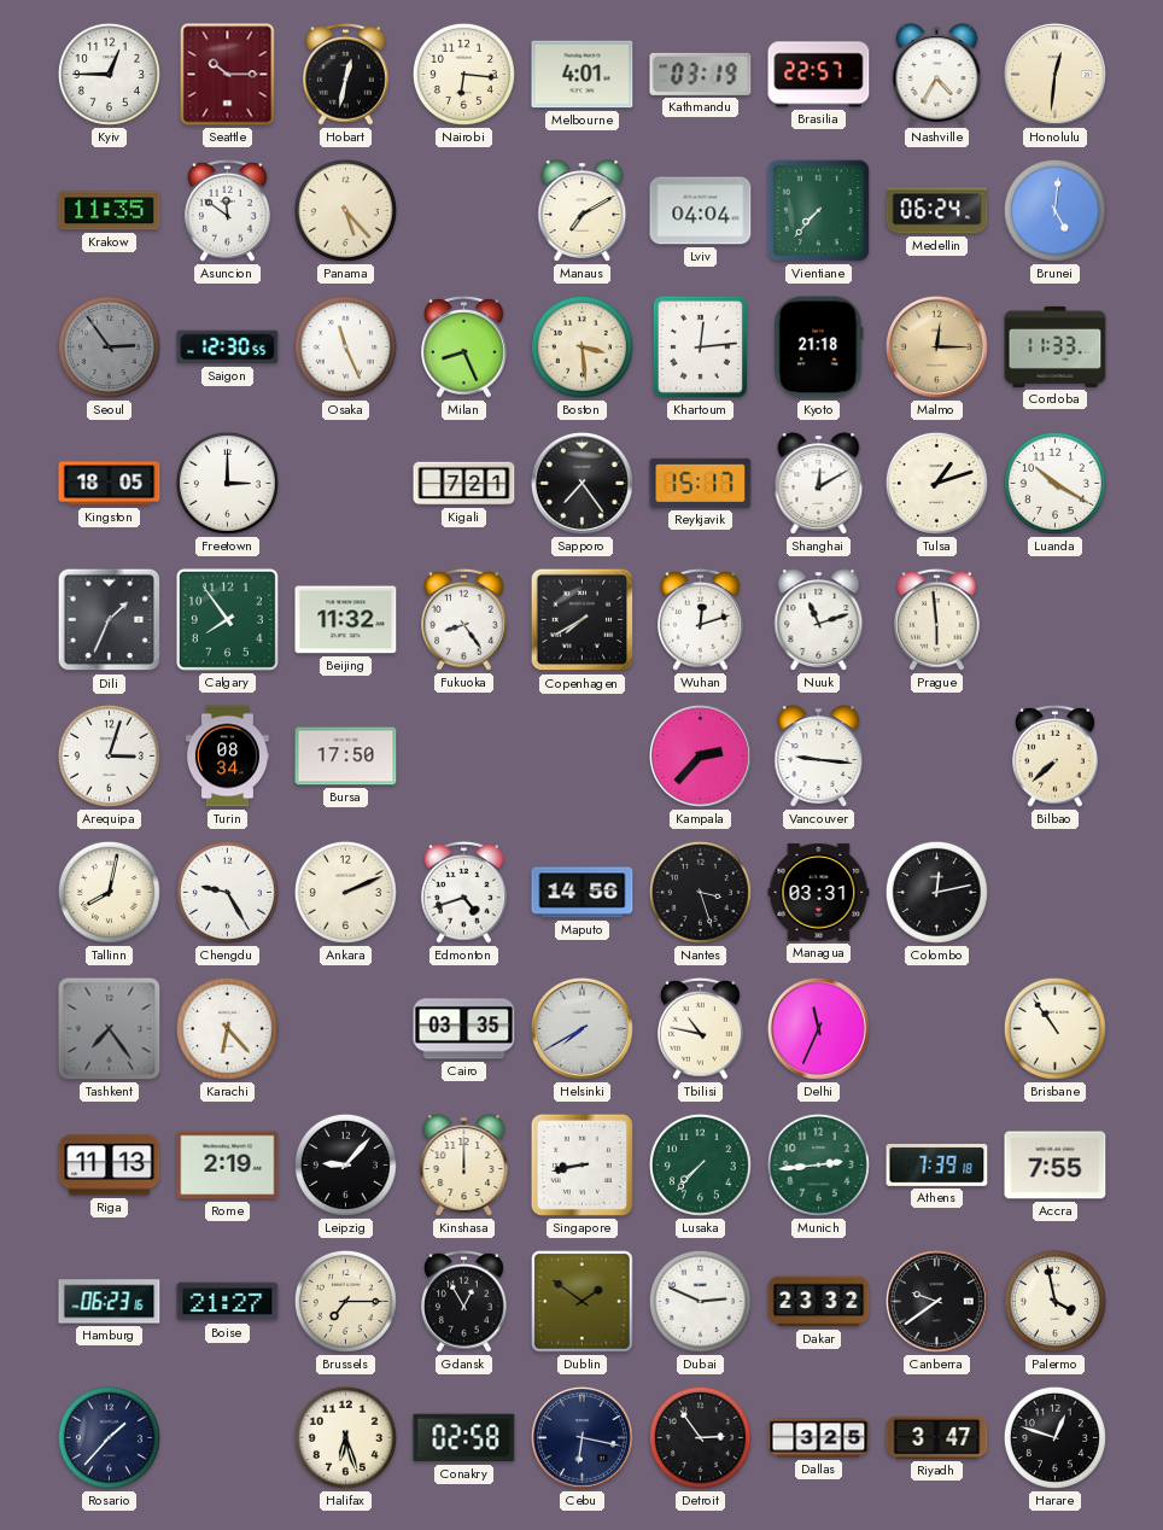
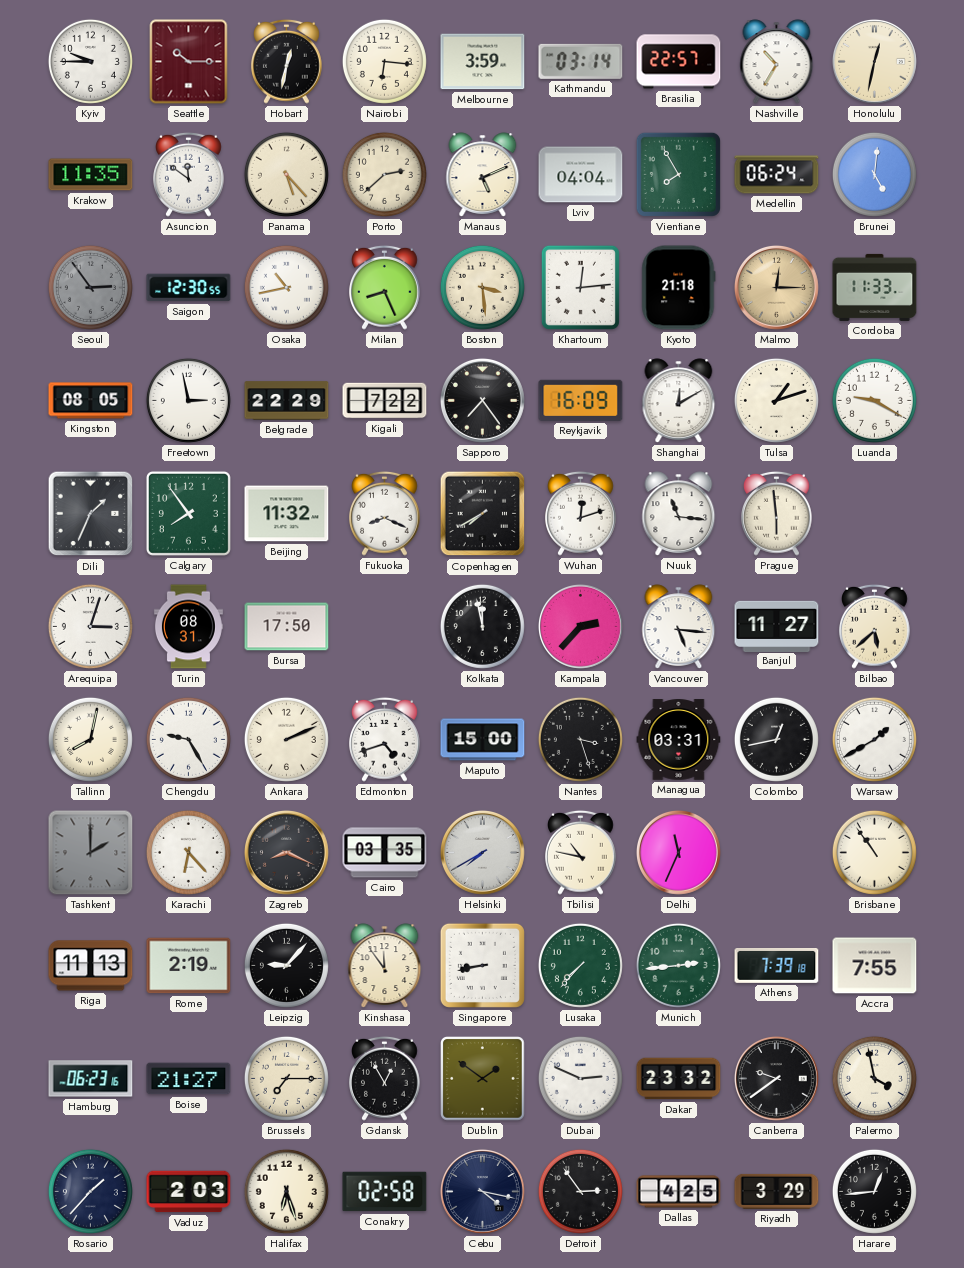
Kyiv: 12:45 -> 9:45
Melbourne: 4:01 -> 3:59
Kathmandu: 03:19 -> 03:14
Nashville: 4:35 -> 10:35
Honolulu: 12:31 -> 12:32
Porto: none -> 2:38
Manaus: 7:10 -> 5:11
Vientiane: 7:37 -> 7:55
Osaka: 11:26 -> 10:43
Kingston: 18:05 -> 08:05
Freetown: 3:00 -> 2:58
Belgrade: none -> 22:29
Kigali: 7:21 -> 7:22
Reykjavik: 15:17 -> 16:09
Luanda: 10:20 -> 9:20
Fukuoka: 8:24 -> 8:19
Nuuk: 11:12 -> 11:16
Turin: 08:34 -> 08:31
Kolkata: none -> 11:58
Vancouver: 9:16 -> 5:16
Banjul: none -> 11:27
Bilbao: 7:38 -> 5:38
Maputo: 14:56 -> 15:00
Colombo: 12:13 -> 12:43
Warsaw: none -> 1:40
Tashkent: 7:24 -> 2:00
Zagreb: none -> 8:19
Kinshasa: 12:00 -> 11:54
Vaduz: none -> 2:03
Cebu: 6:17 -> 4:17
Dallas: 3:25 -> 4:25
Riyadh: 3:47 -> 3:29
Harare: 12:48 -> 12:44
